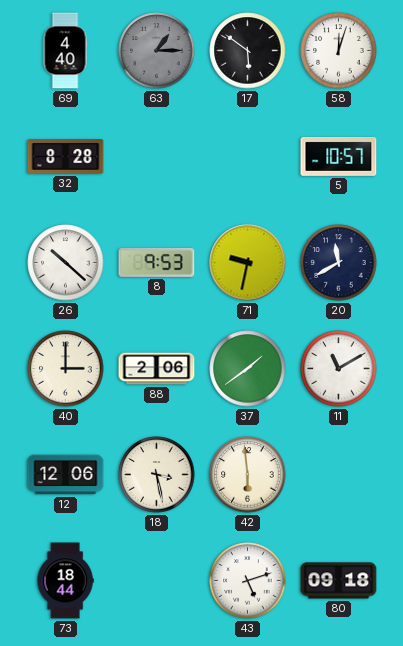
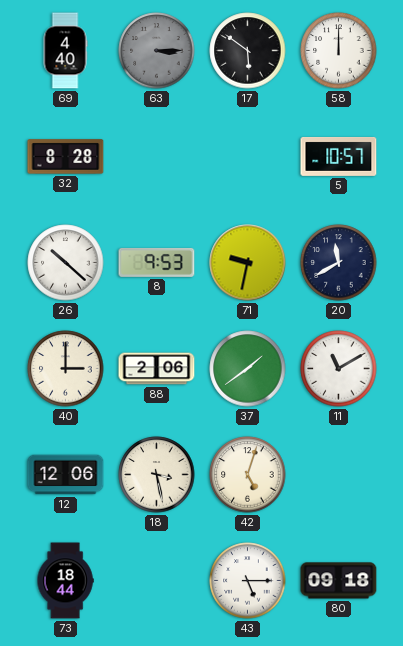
63: 1:15 -> 3:15
58: 12:03 -> 12:00
42: 5:59 -> 5:03
43: 5:12 -> 5:15
